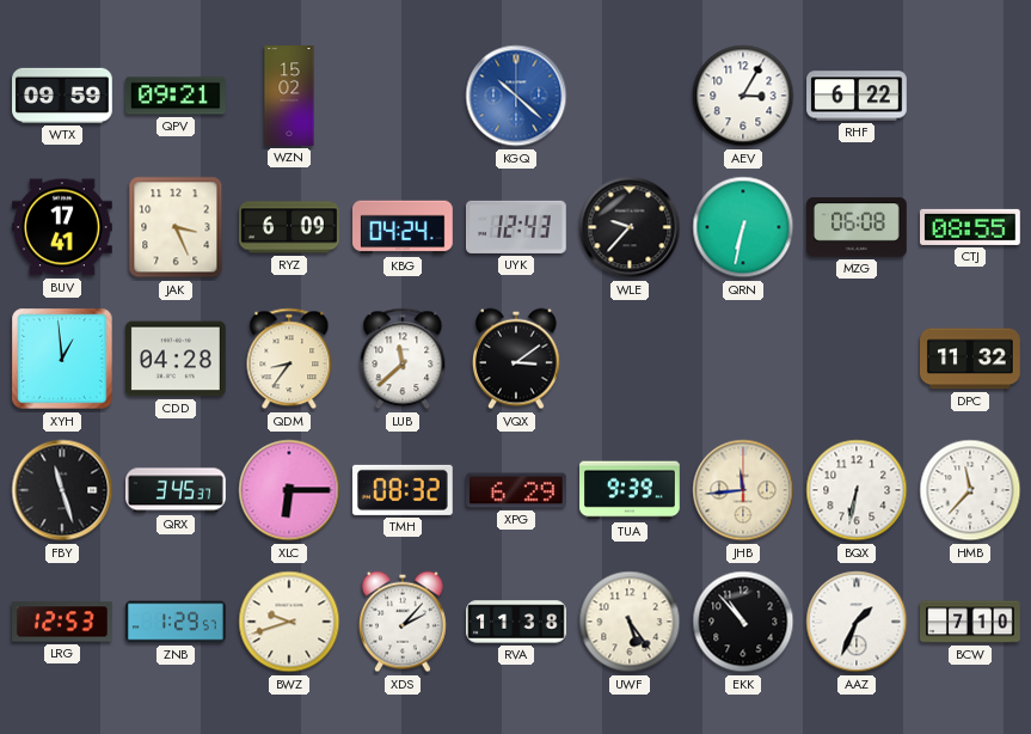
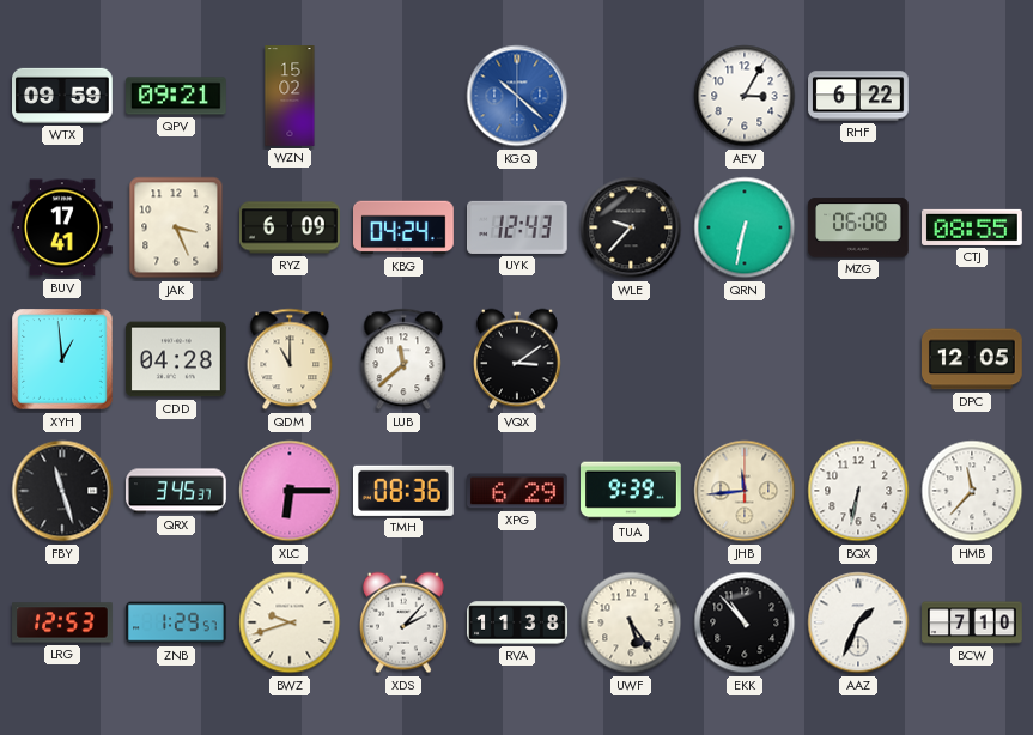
QDM: 8:36 -> 11:00
DPC: 11:32 -> 12:05
TMH: 08:32 -> 08:36
